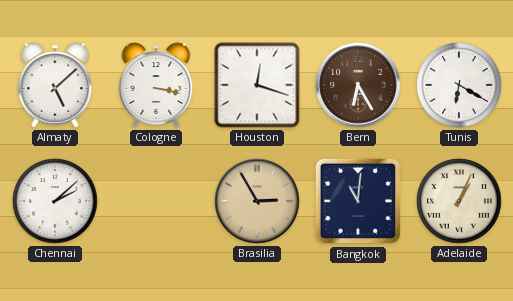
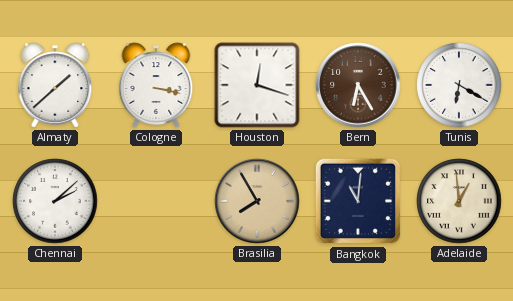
Almaty: 5:08 -> 1:38
Brasilia: 2:55 -> 7:55
Adelaide: 1:04 -> 12:59
